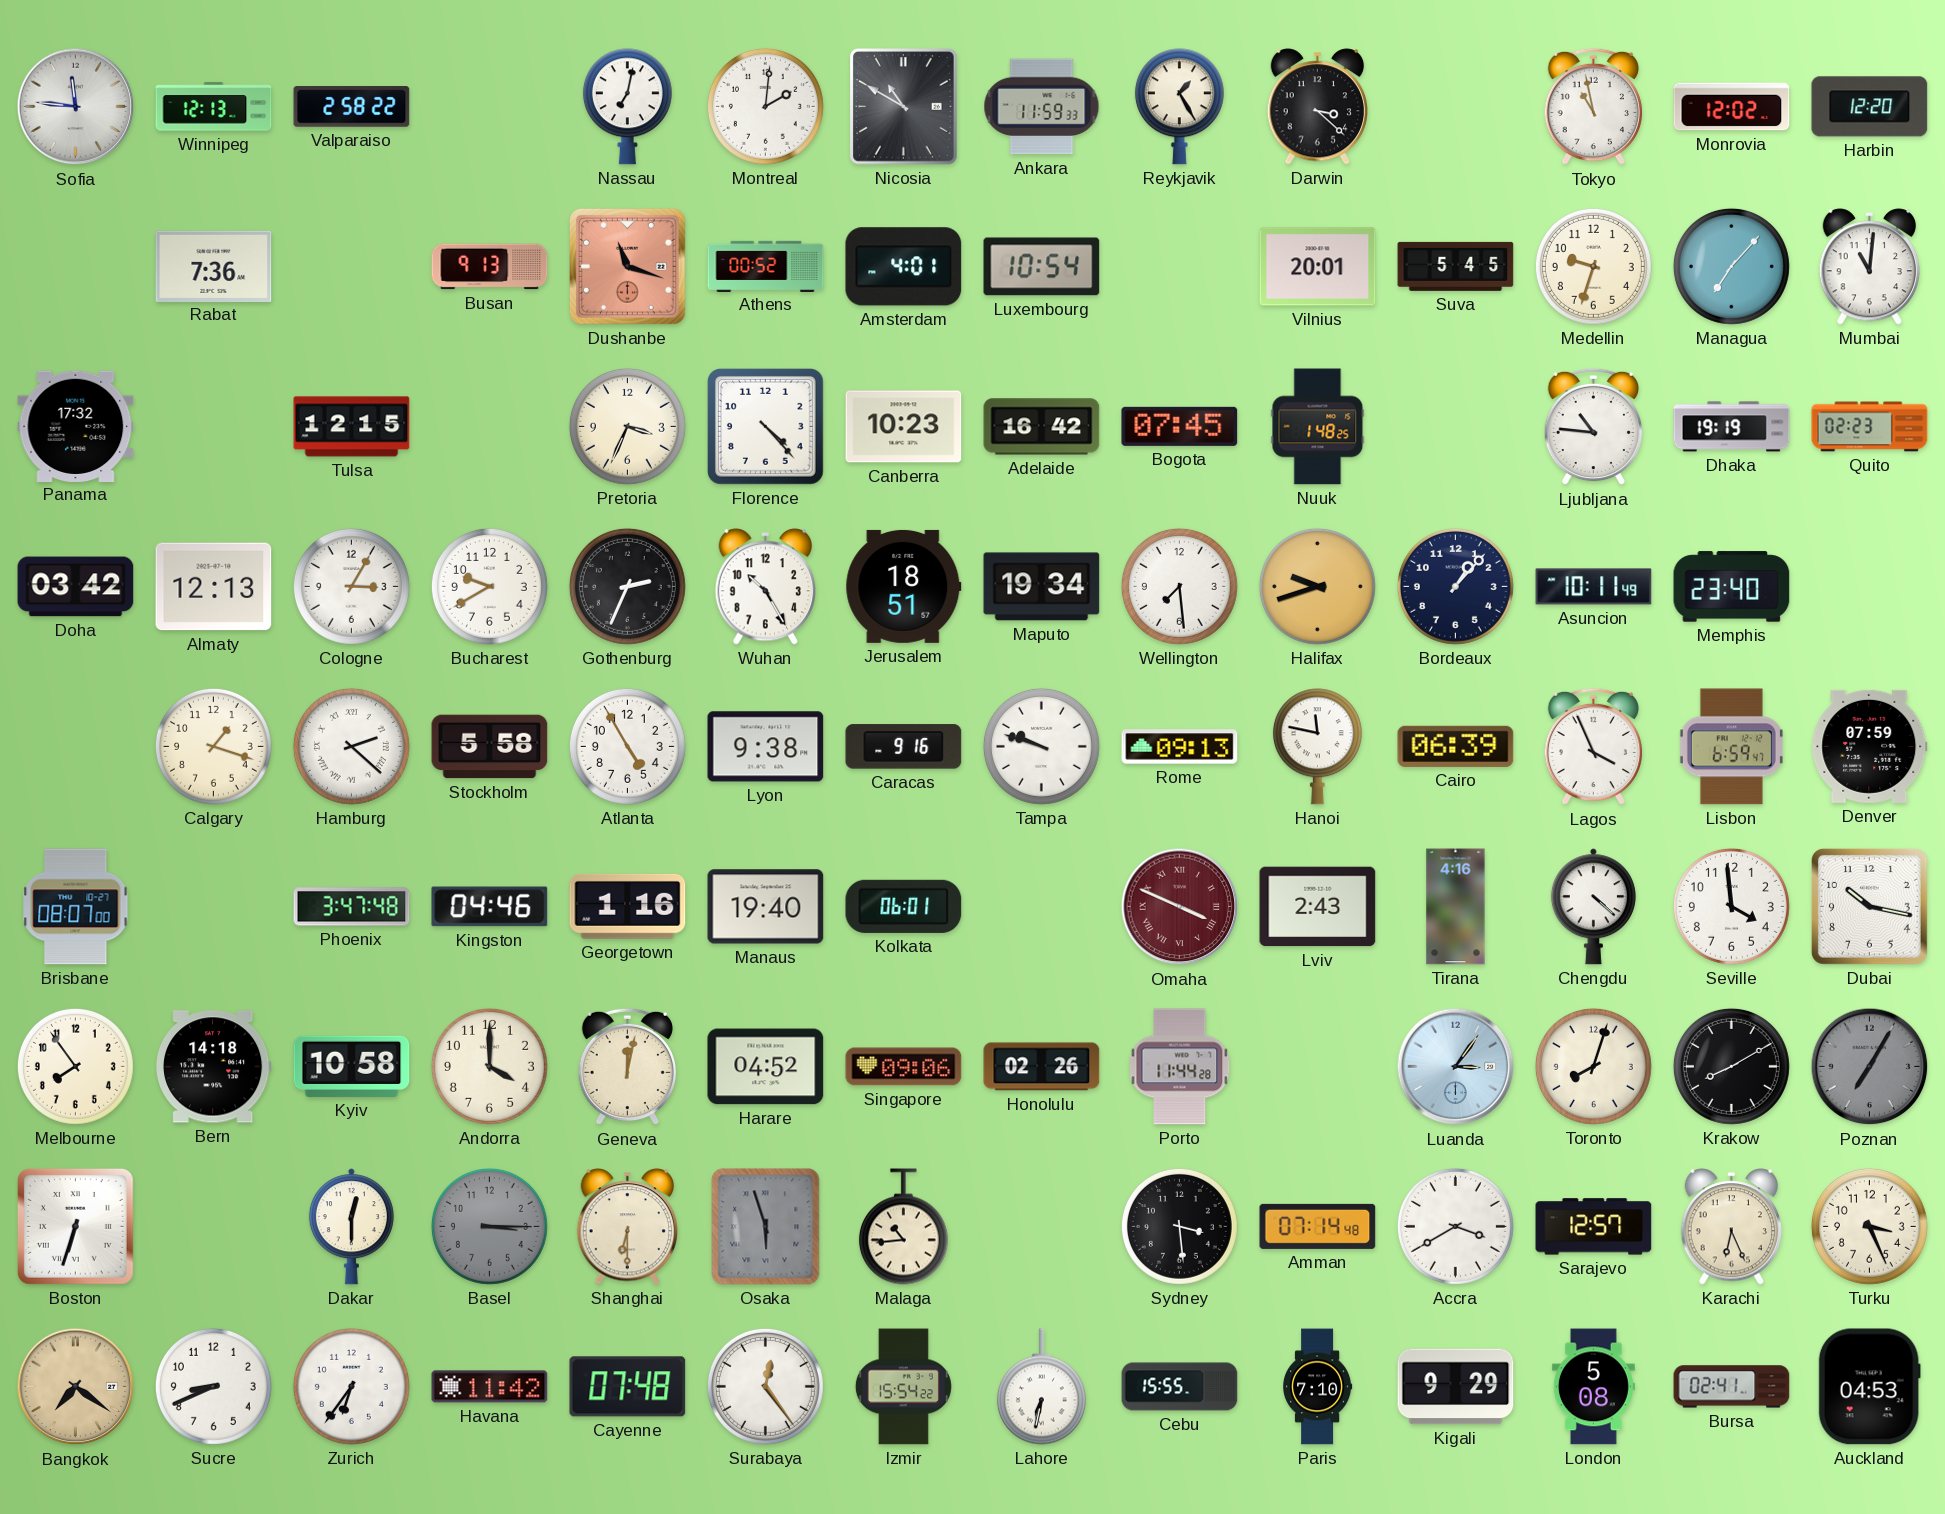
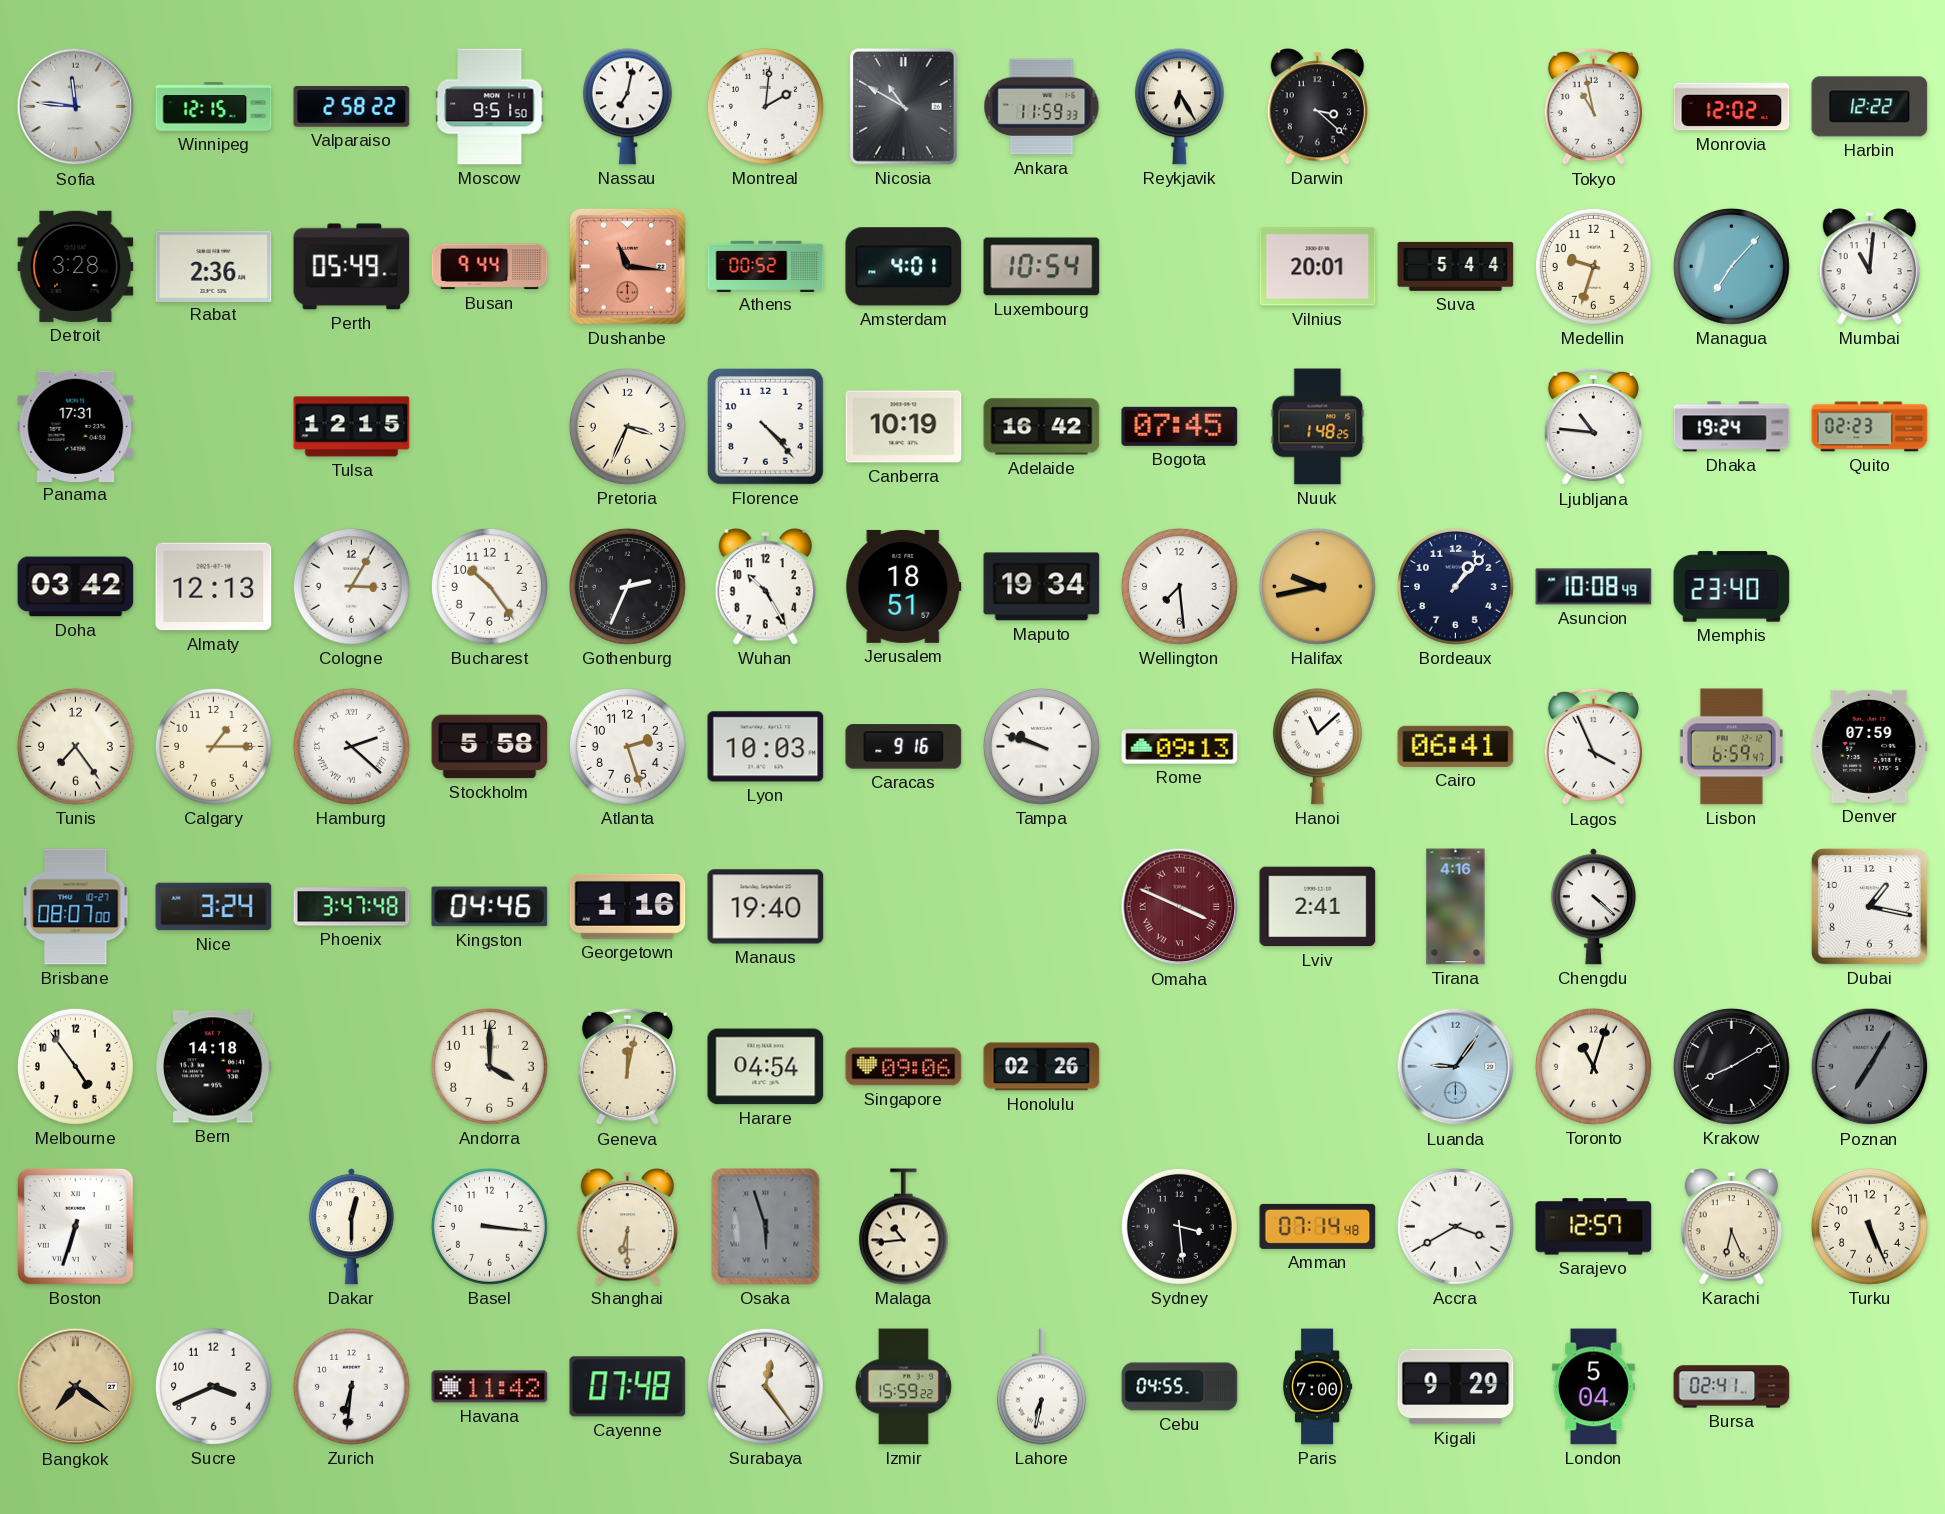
Winnipeg: 12:13 -> 12:15
Moscow: none -> 9:51
Reykjavik: 1:25 -> 6:25
Harbin: 12:20 -> 12:22
Detroit: none -> 3:28
Rabat: 7:36 -> 2:36
Perth: none -> 05:49
Busan: 9:13 -> 9:44
Dushanbe: 11:18 -> 11:16
Suva: 5:45 -> 5:44
Panama: 17:32 -> 17:31
Canberra: 10:23 -> 10:19
Dhaka: 19:19 -> 19:24
Bucharest: 9:40 -> 10:24
Halifax: 9:42 -> 9:43
Asuncion: 10:11 -> 10:08
Tunis: none -> 7:24
Calgary: 1:18 -> 1:15
Atlanta: 4:55 -> 2:27
Lyon: 9:38 -> 10:03
Hanoi: 11:47 -> 11:08
Cairo: 06:39 -> 06:41
Nice: none -> 3:24
Kolkata: 06:01 -> none
Lviv: 2:43 -> 2:41
Seville: 3:59 -> none
Dubai: 10:17 -> 1:17
Melbourne: 7:54 -> 4:54
Kyiv: 10:58 -> none
Harare: 04:52 -> 04:54
Porto: 11:44 -> none
Luanda: 3:06 -> 9:06
Toronto: 8:03 -> 11:03
Basel: 3:15 -> 3:16
Basel dial: grey -> white
Turku: 3:26 -> 5:26
Sucre: 8:41 -> 3:41
Zurich: 6:36 -> 6:31
Izmir: 15:54 -> 15:59
Cebu: 15:55 -> 04:55
Paris: 7:10 -> 7:00
London: 5:08 -> 5:04
Auckland: 04:53 -> none
